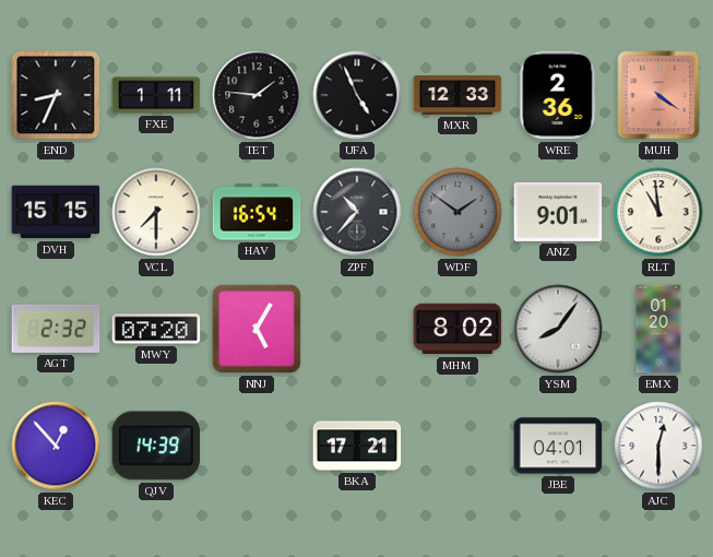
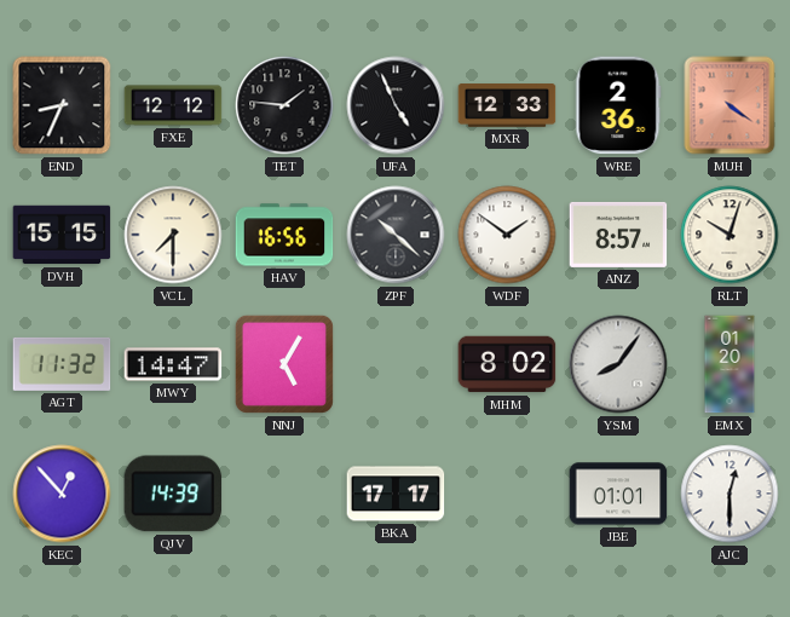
FXE: 1:11 -> 12:12
HAV: 16:54 -> 16:56
ZPF: 10:37 -> 10:22
WDF dial: grey -> white
ANZ: 9:01 -> 8:57
RLT: 10:59 -> 10:03
AGT: 2:32 -> 11:32
MWY: 07:20 -> 14:47
BKA: 17:21 -> 17:17
JBE: 04:01 -> 01:01
